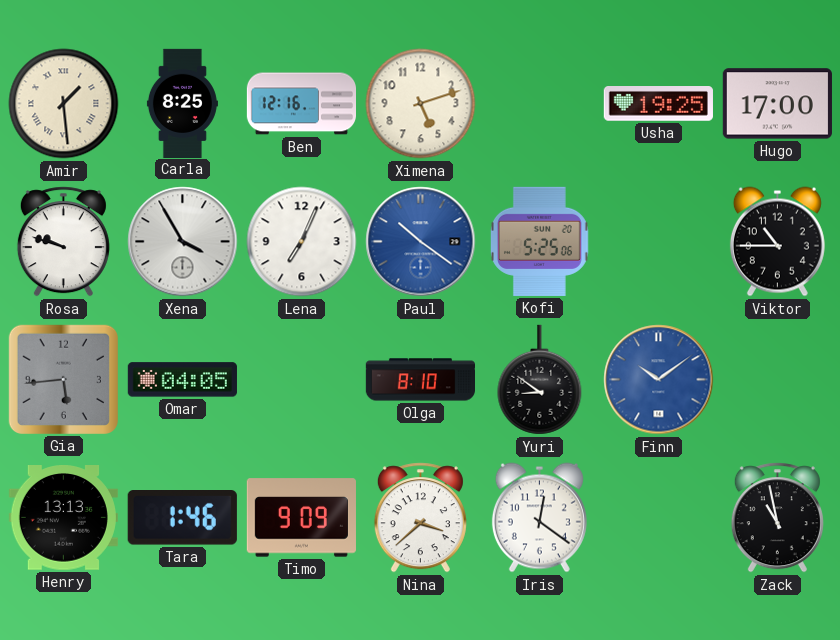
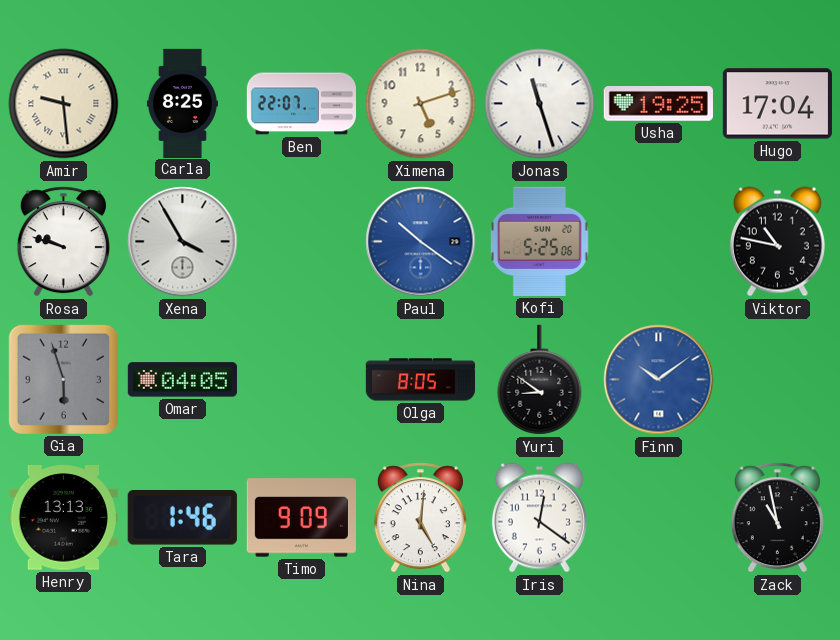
Amir: 1:29 -> 9:29
Ben: 12:16 -> 22:07
Jonas: none -> 11:27
Hugo: 17:00 -> 17:04
Lena: 7:04 -> none
Viktor: 10:45 -> 10:47
Gia: 5:44 -> 5:57
Olga: 8:10 -> 8:05
Nina: 3:38 -> 5:01
